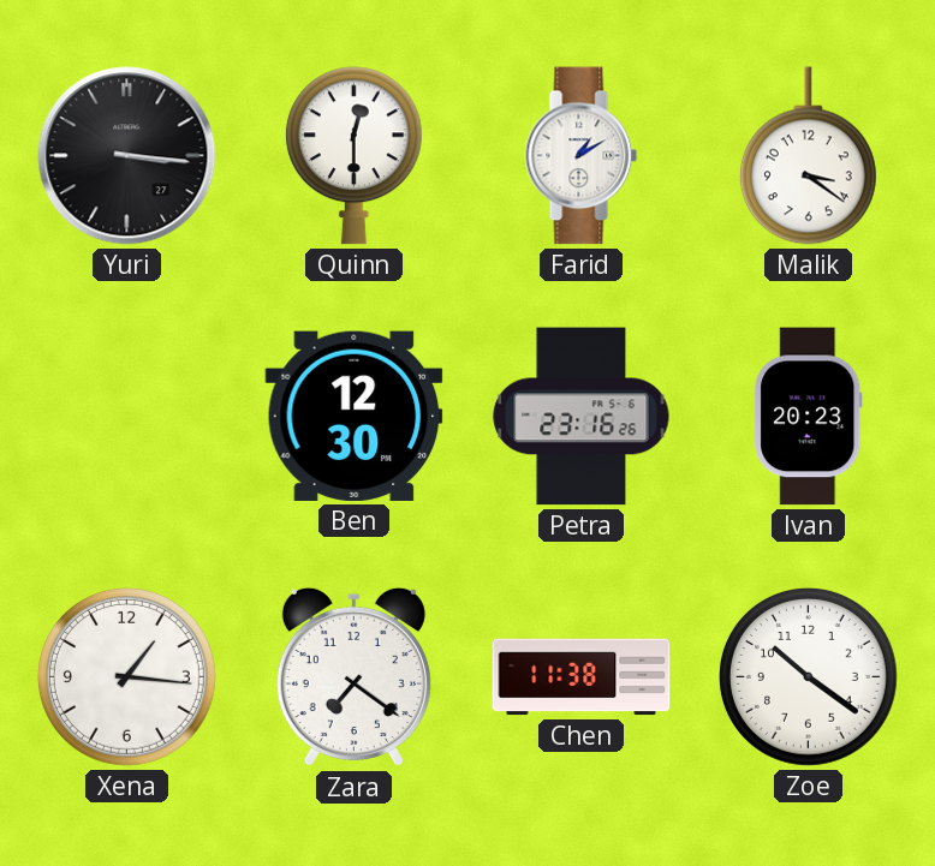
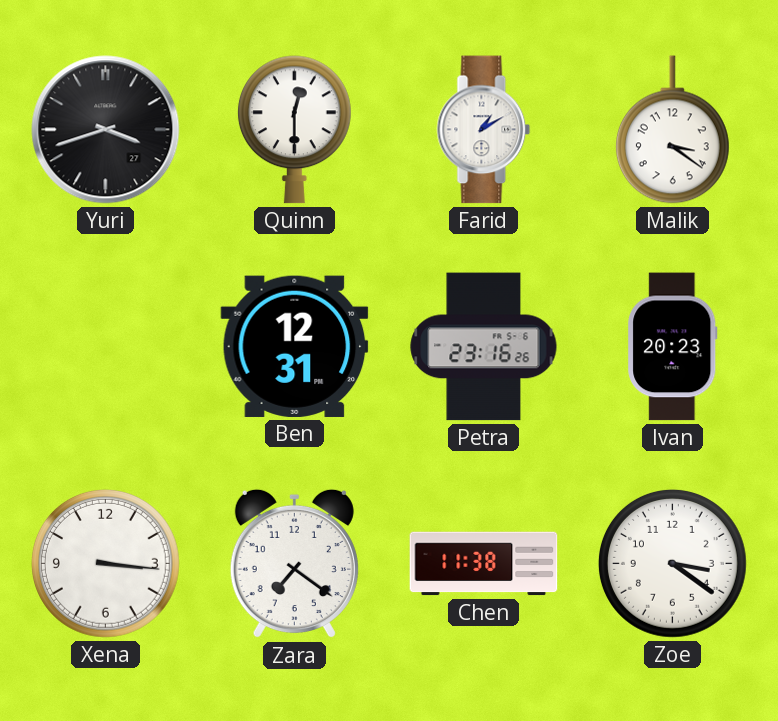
Yuri: 3:16 -> 3:42
Ben: 12:30 -> 12:31
Xena: 1:16 -> 3:16
Zoe: 10:21 -> 3:21
